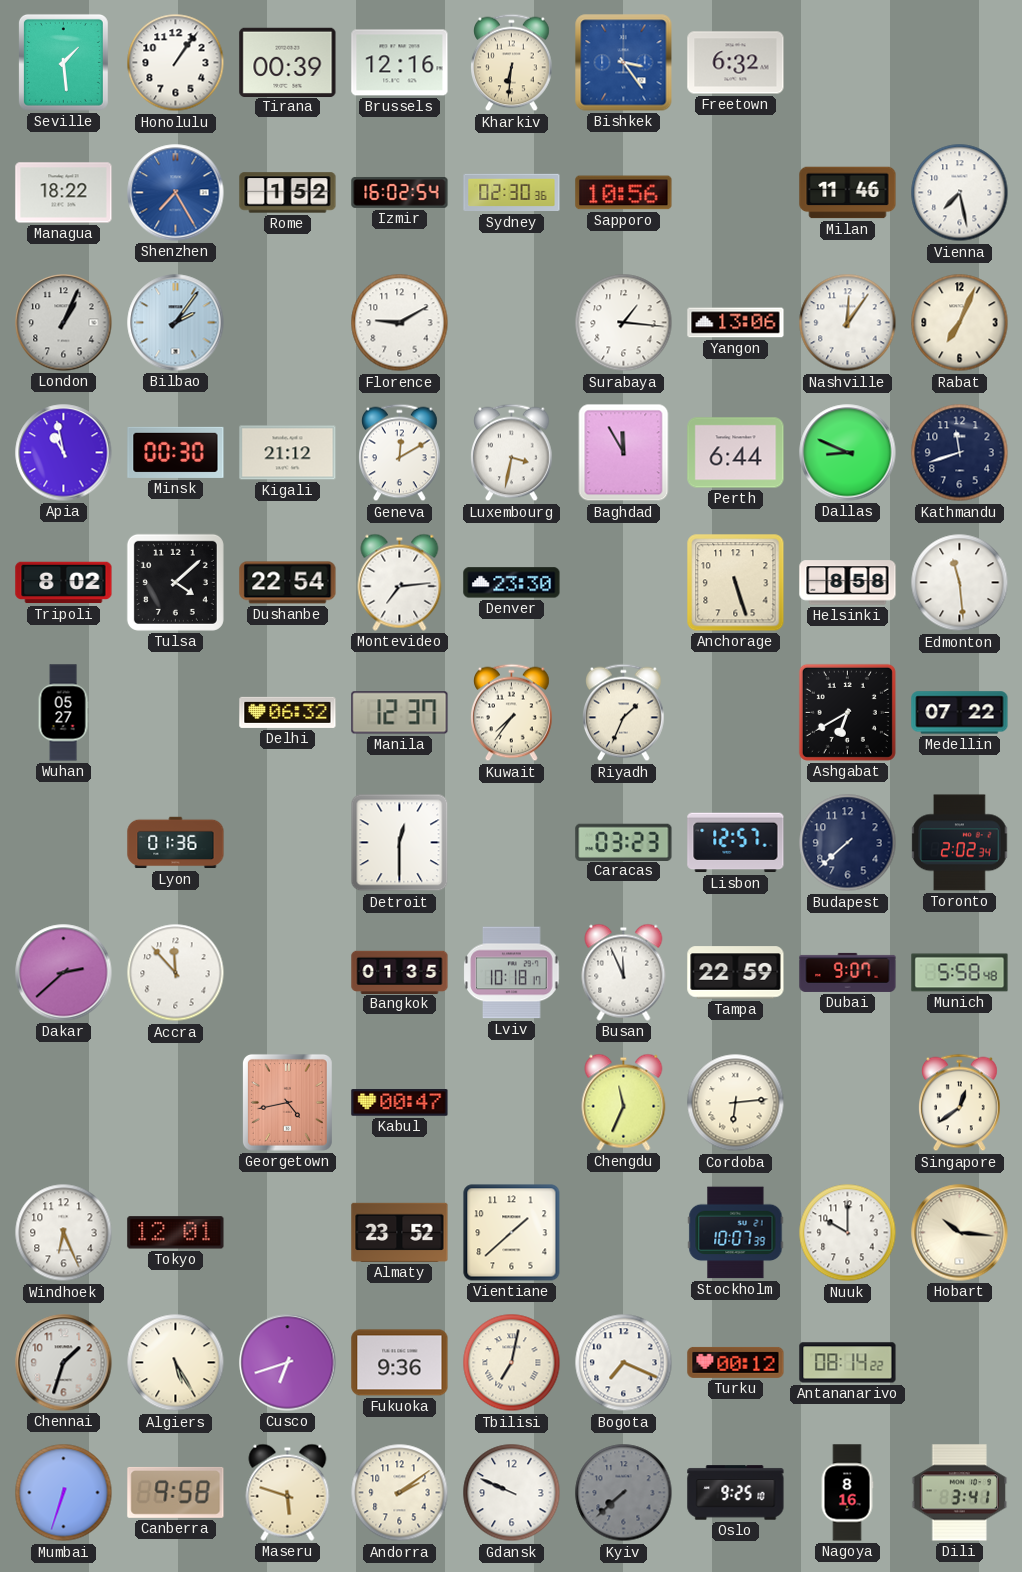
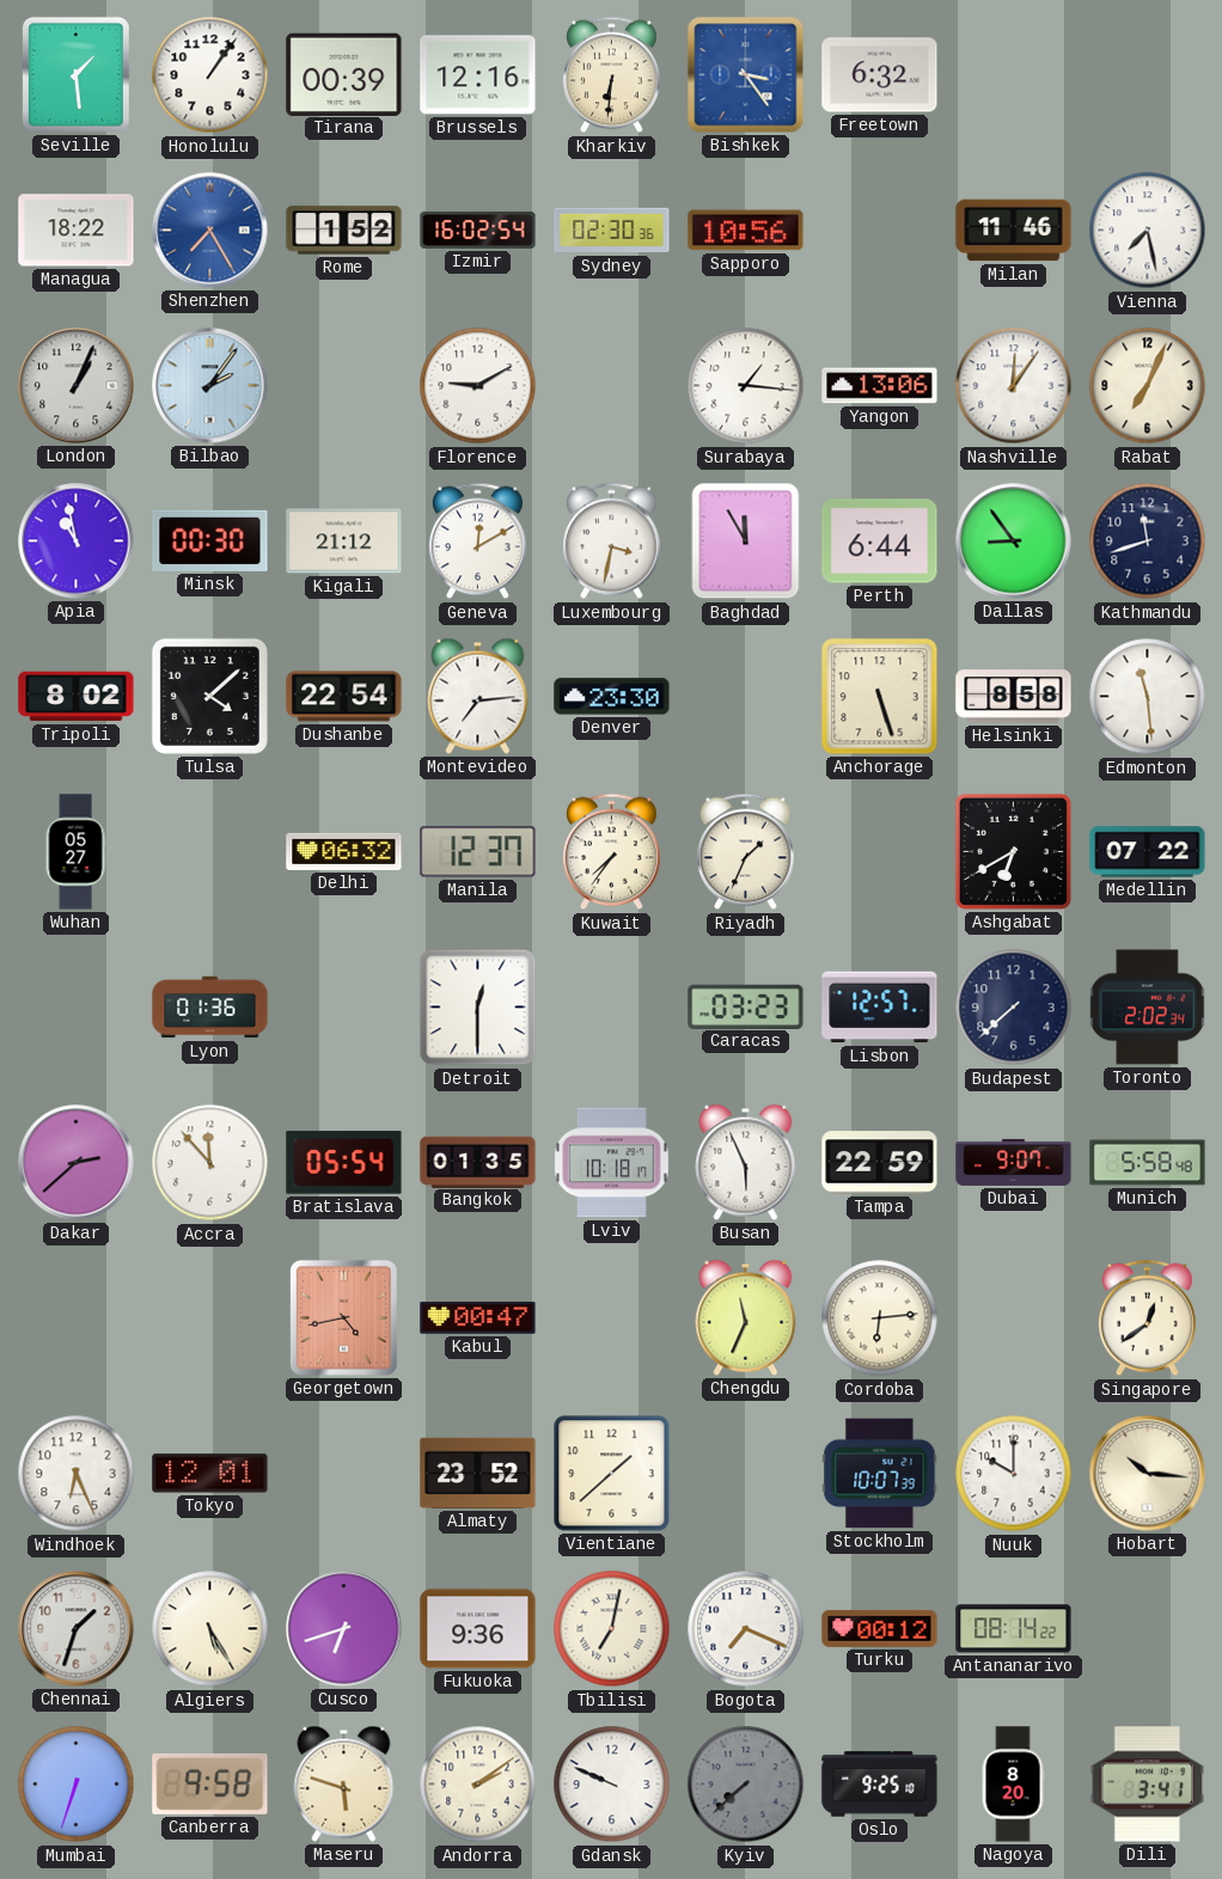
Dallas: 8:49 -> 8:54
Bratislava: none -> 05:54
Busan: 11:56 -> 5:56
Nagoya: 8:16 -> 8:20
